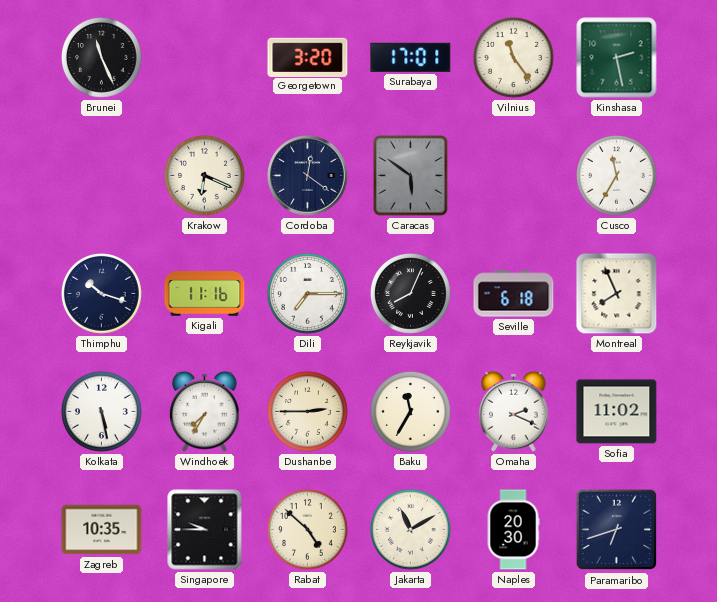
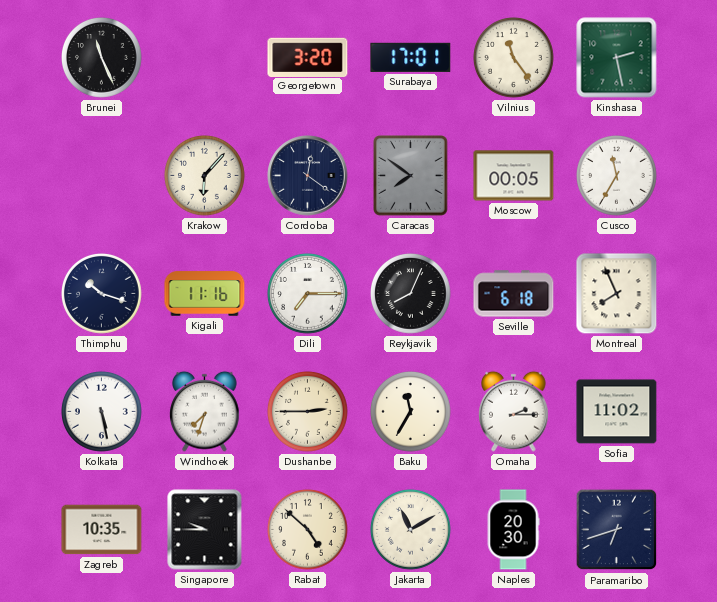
Krakow: 6:19 -> 6:07
Caracas: 5:51 -> 7:51
Moscow: none -> 00:05
Windhoek: 7:35 -> 7:33
Omaha: 2:19 -> 2:15
